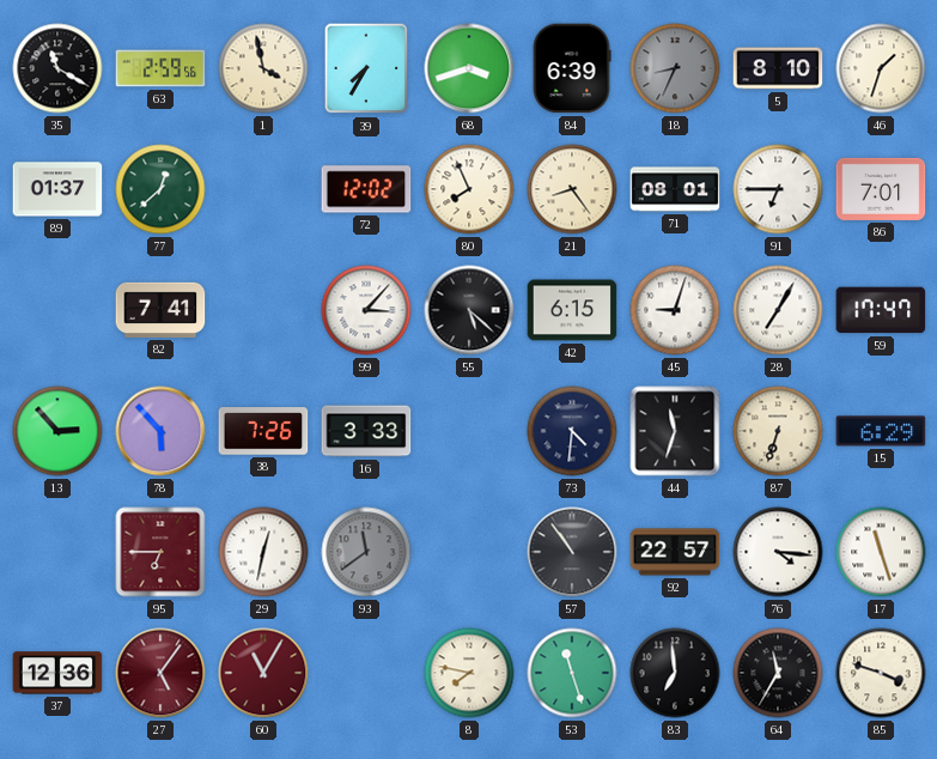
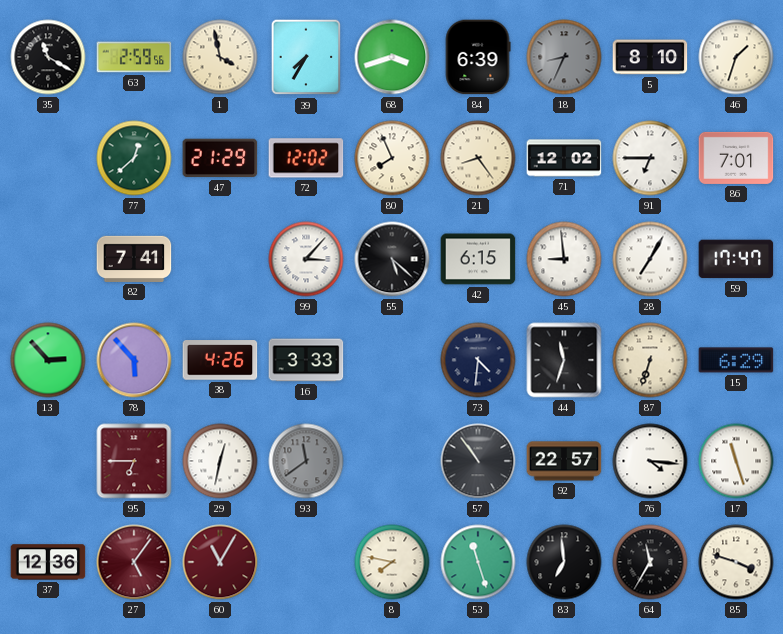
89: 01:37 -> none
47: none -> 21:29
71: 08:01 -> 12:02
45: 9:03 -> 8:59
38: 7:26 -> 4:26
